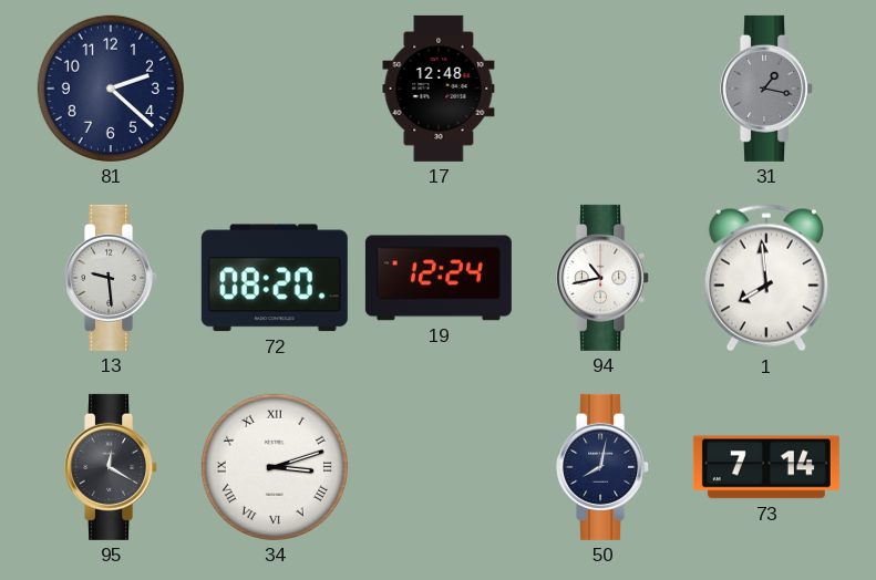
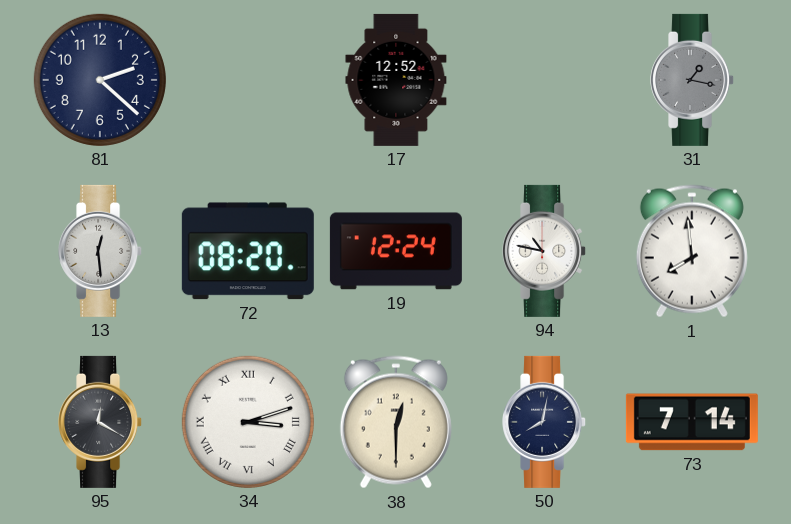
17: 12:48 -> 12:52
13: 9:29 -> 12:29
94: 10:43 -> 10:47
38: none -> 12:30
